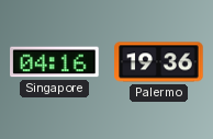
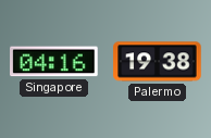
Palermo: 19:36 -> 19:38
